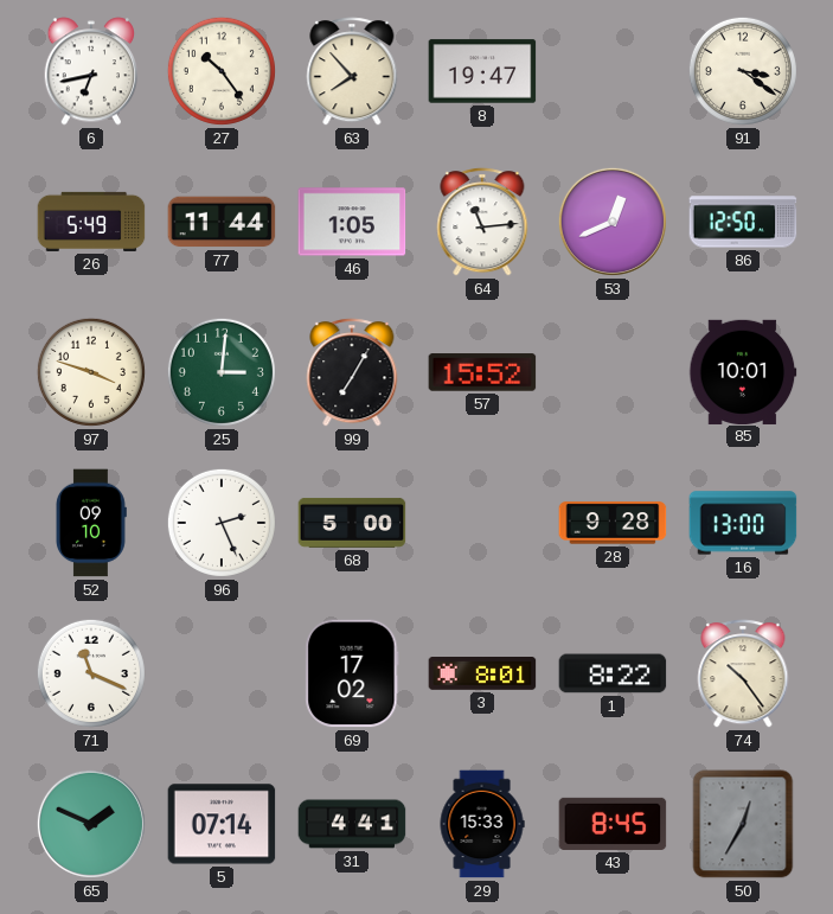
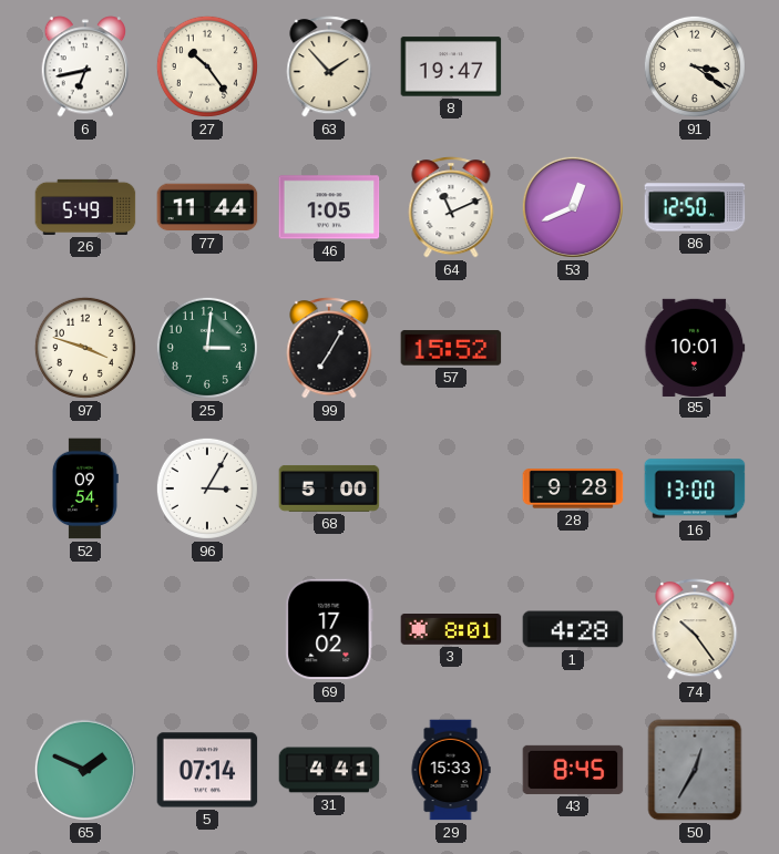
63: 7:53 -> 1:53
64: 11:14 -> 11:11
52: 09:10 -> 09:54
96: 2:26 -> 3:05
71: 11:19 -> none
1: 8:22 -> 4:28
